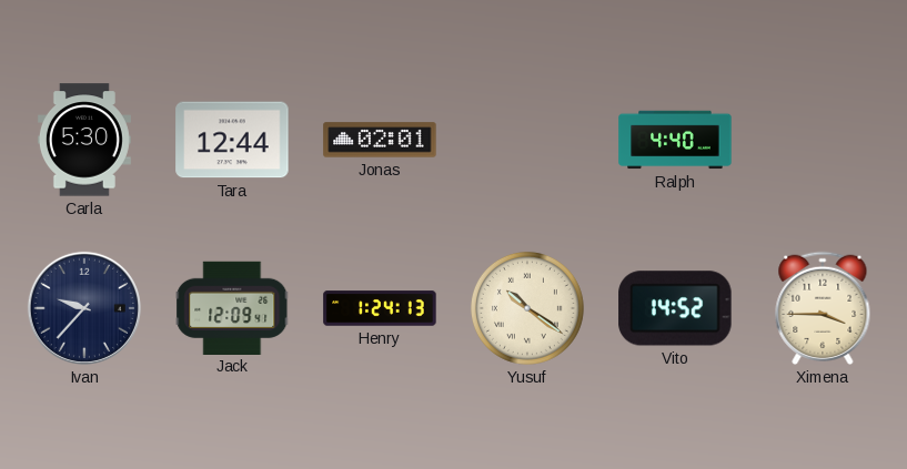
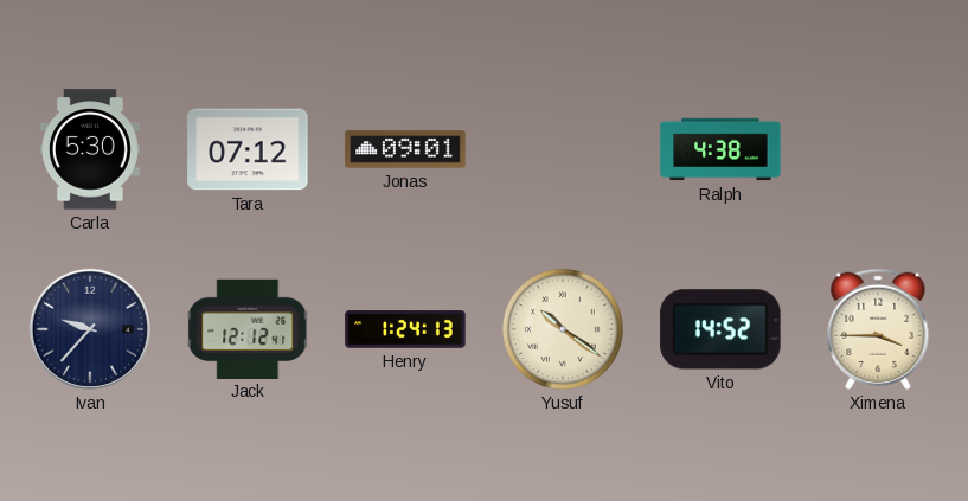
Tara: 12:44 -> 07:12
Jonas: 02:01 -> 09:01
Ralph: 4:40 -> 4:38
Jack: 12:09 -> 12:12
